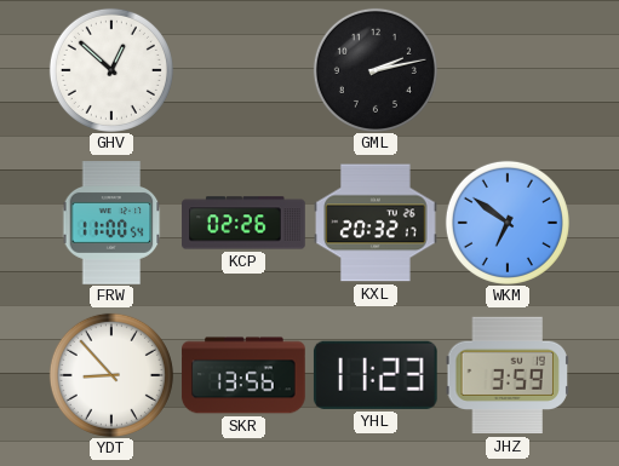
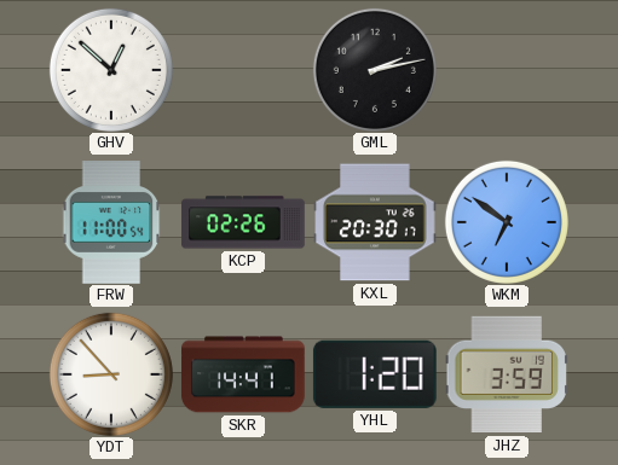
KXL: 20:32 -> 20:30
SKR: 13:56 -> 14:41
YHL: 11:23 -> 1:20
